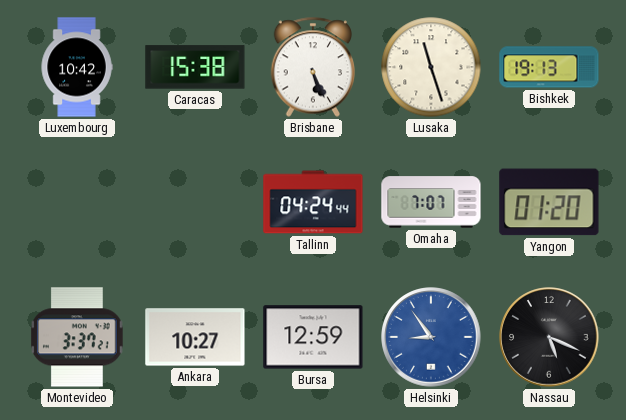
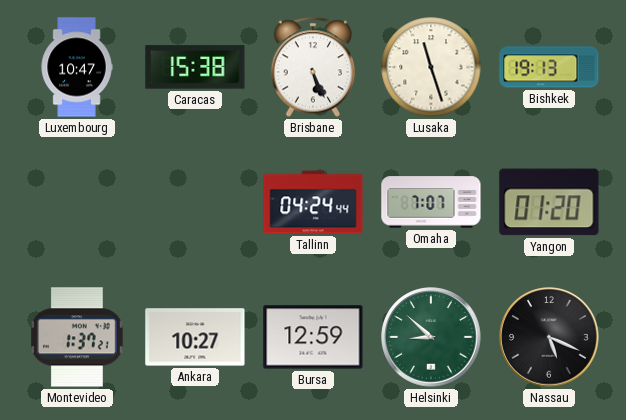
Luxembourg: 10:42 -> 10:47
Montevideo: 3:37 -> 1:37
Helsinki: 8:54 -> 8:52
Helsinki dial: blue -> green
